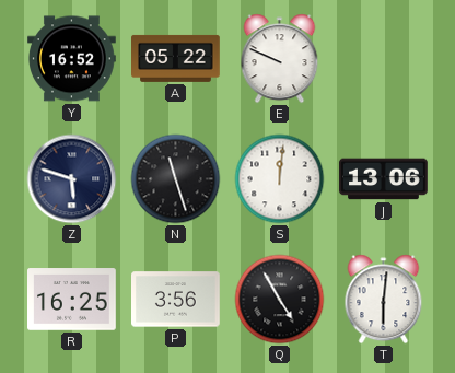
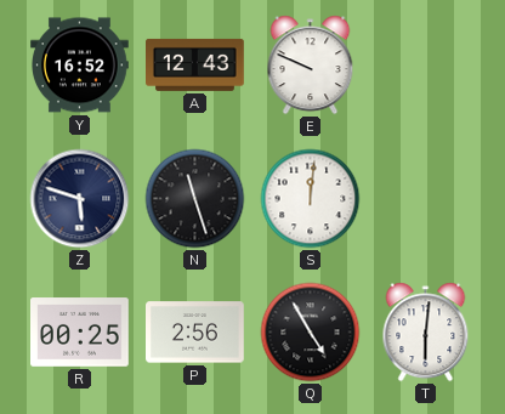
A: 05:22 -> 12:43
J: 13:06 -> none
R: 16:25 -> 00:25
P: 3:56 -> 2:56
